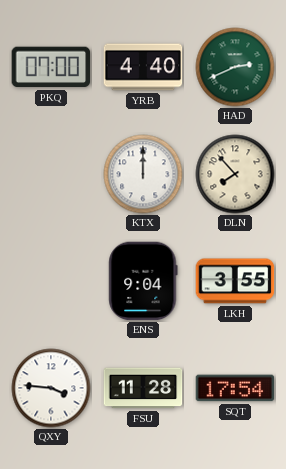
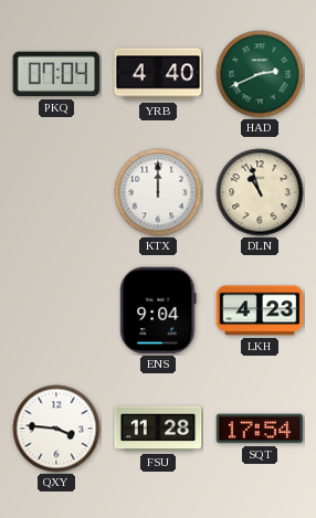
PKQ: 07:00 -> 07:04
DLN: 7:53 -> 10:57
LKH: 3:55 -> 4:23
